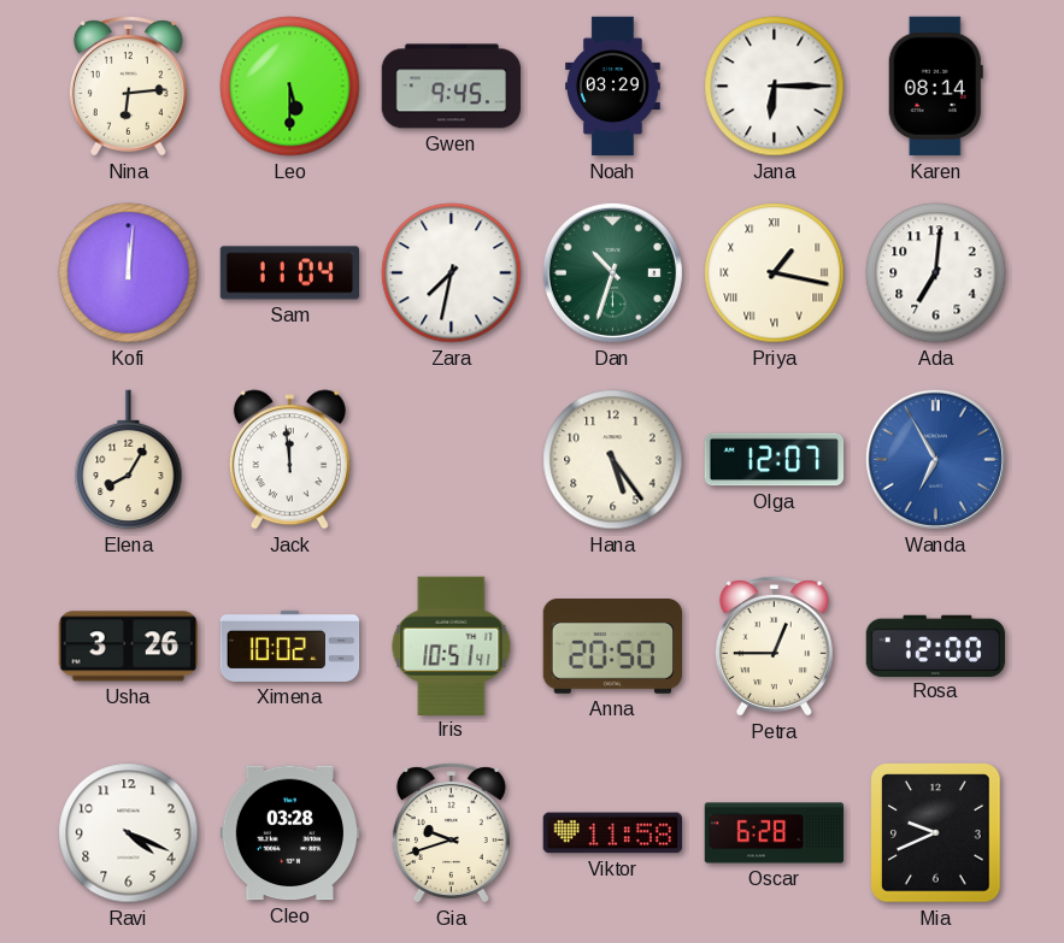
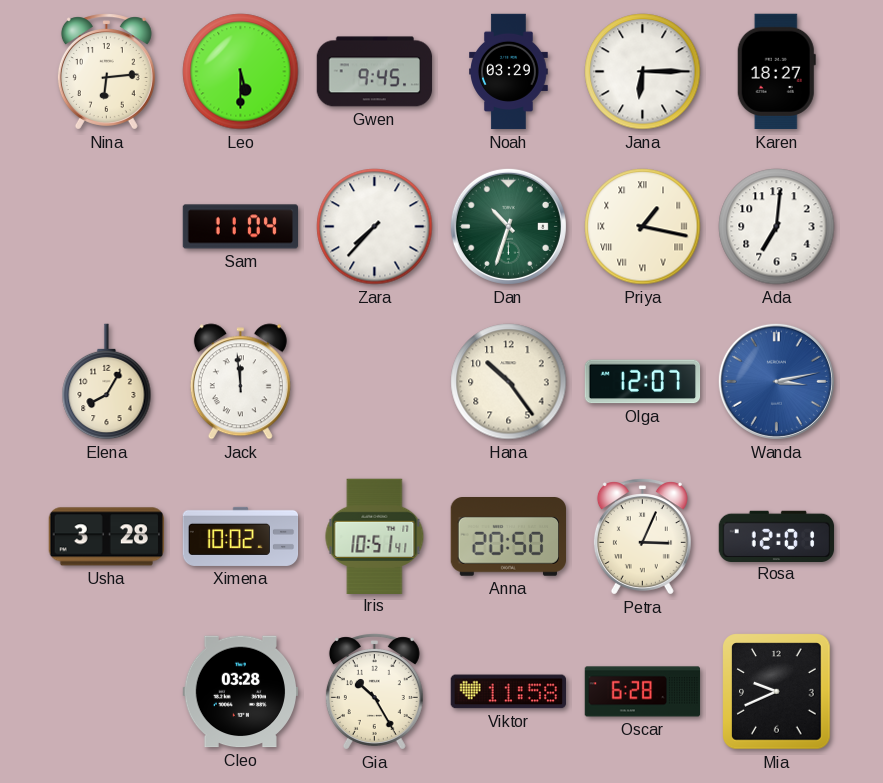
Karen: 08:14 -> 18:27
Kofi: 12:01 -> none
Zara: 7:32 -> 7:37
Hana: 5:24 -> 10:24
Wanda: 6:55 -> 3:13
Usha: 3:26 -> 3:28
Petra: 12:45 -> 3:04
Rosa: 12:00 -> 12:01
Ravi: 4:19 -> none
Gia: 9:42 -> 10:25
